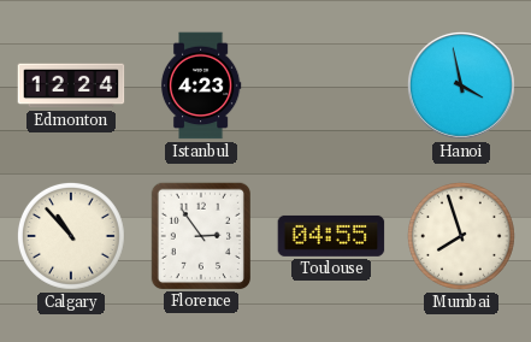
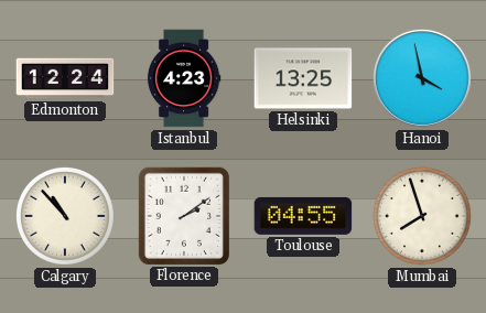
Helsinki: none -> 13:25
Florence: 2:54 -> 2:09
